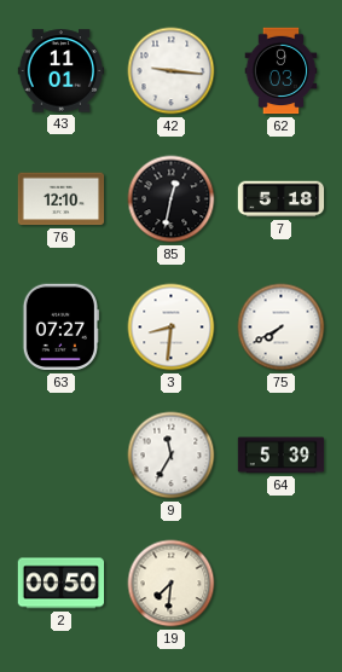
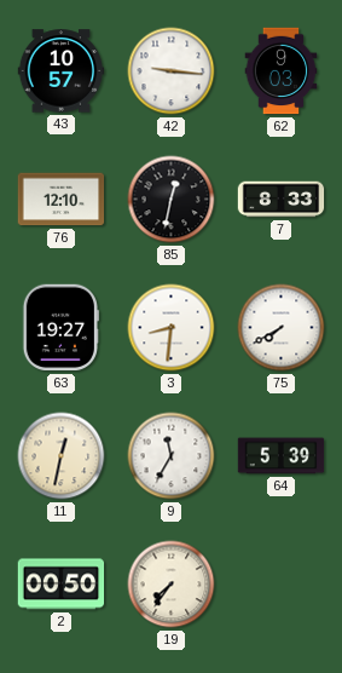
43: 11:01 -> 10:57
7: 5:18 -> 8:33
63: 07:27 -> 19:27
11: none -> 12:32
19: 7:31 -> 7:36
